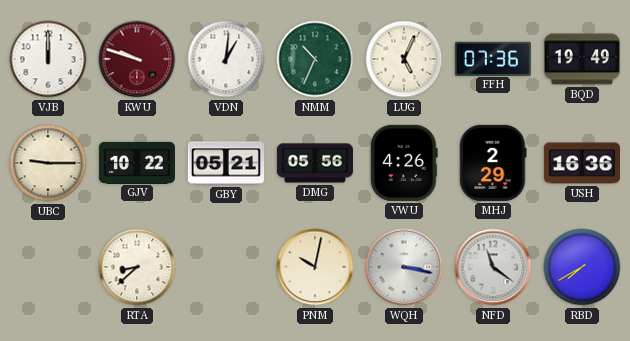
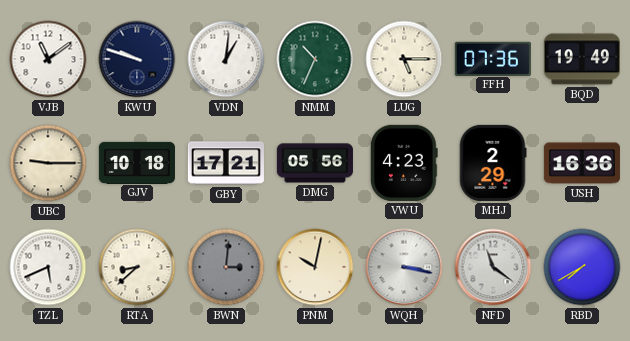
VJB: 12:00 -> 11:09
KWU dial: burgundy -> navy
LUG: 5:04 -> 5:15
GJV: 10:22 -> 10:18
GBY: 05:21 -> 17:21
VWU: 4:26 -> 4:23
TZL: none -> 5:41
BWN: none -> 3:01
